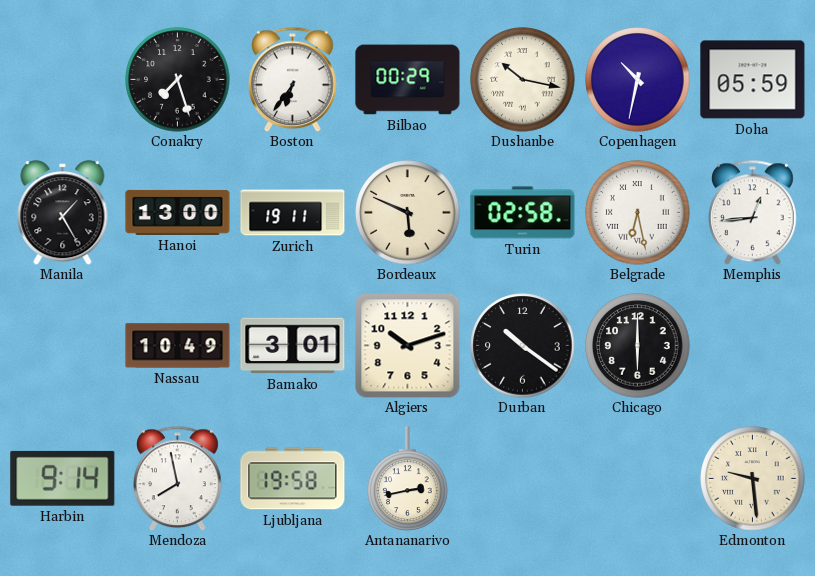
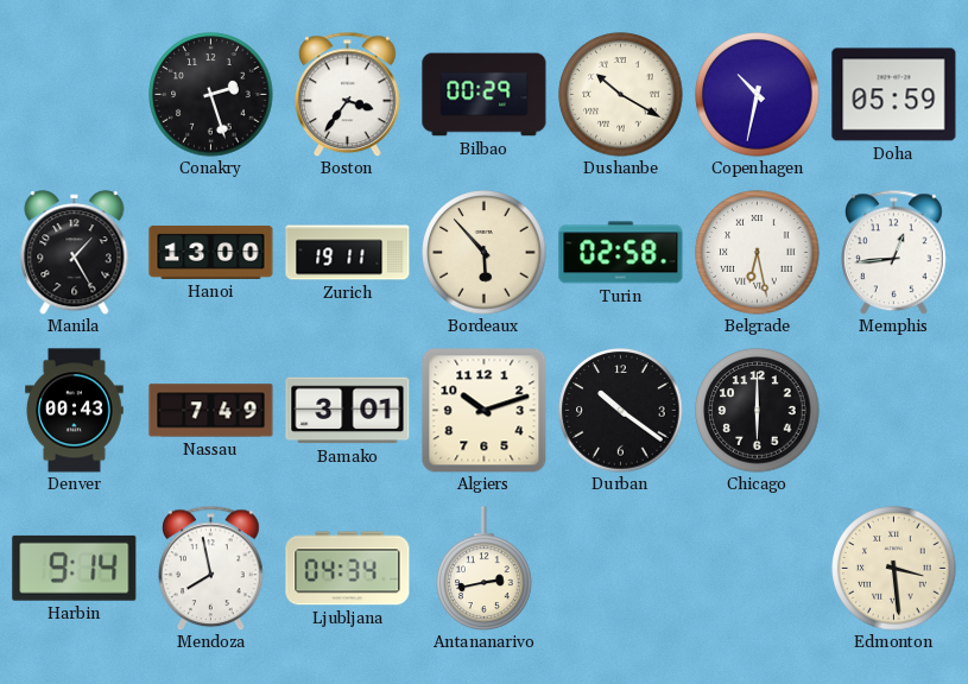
Conakry: 7:27 -> 2:27
Boston: 6:36 -> 3:36
Dushanbe: 10:17 -> 10:20
Bordeaux: 5:49 -> 5:53
Denver: none -> 00:43
Nassau: 10:49 -> 7:49
Ljubljana: 19:58 -> 04:34
Edmonton: 9:29 -> 3:29
